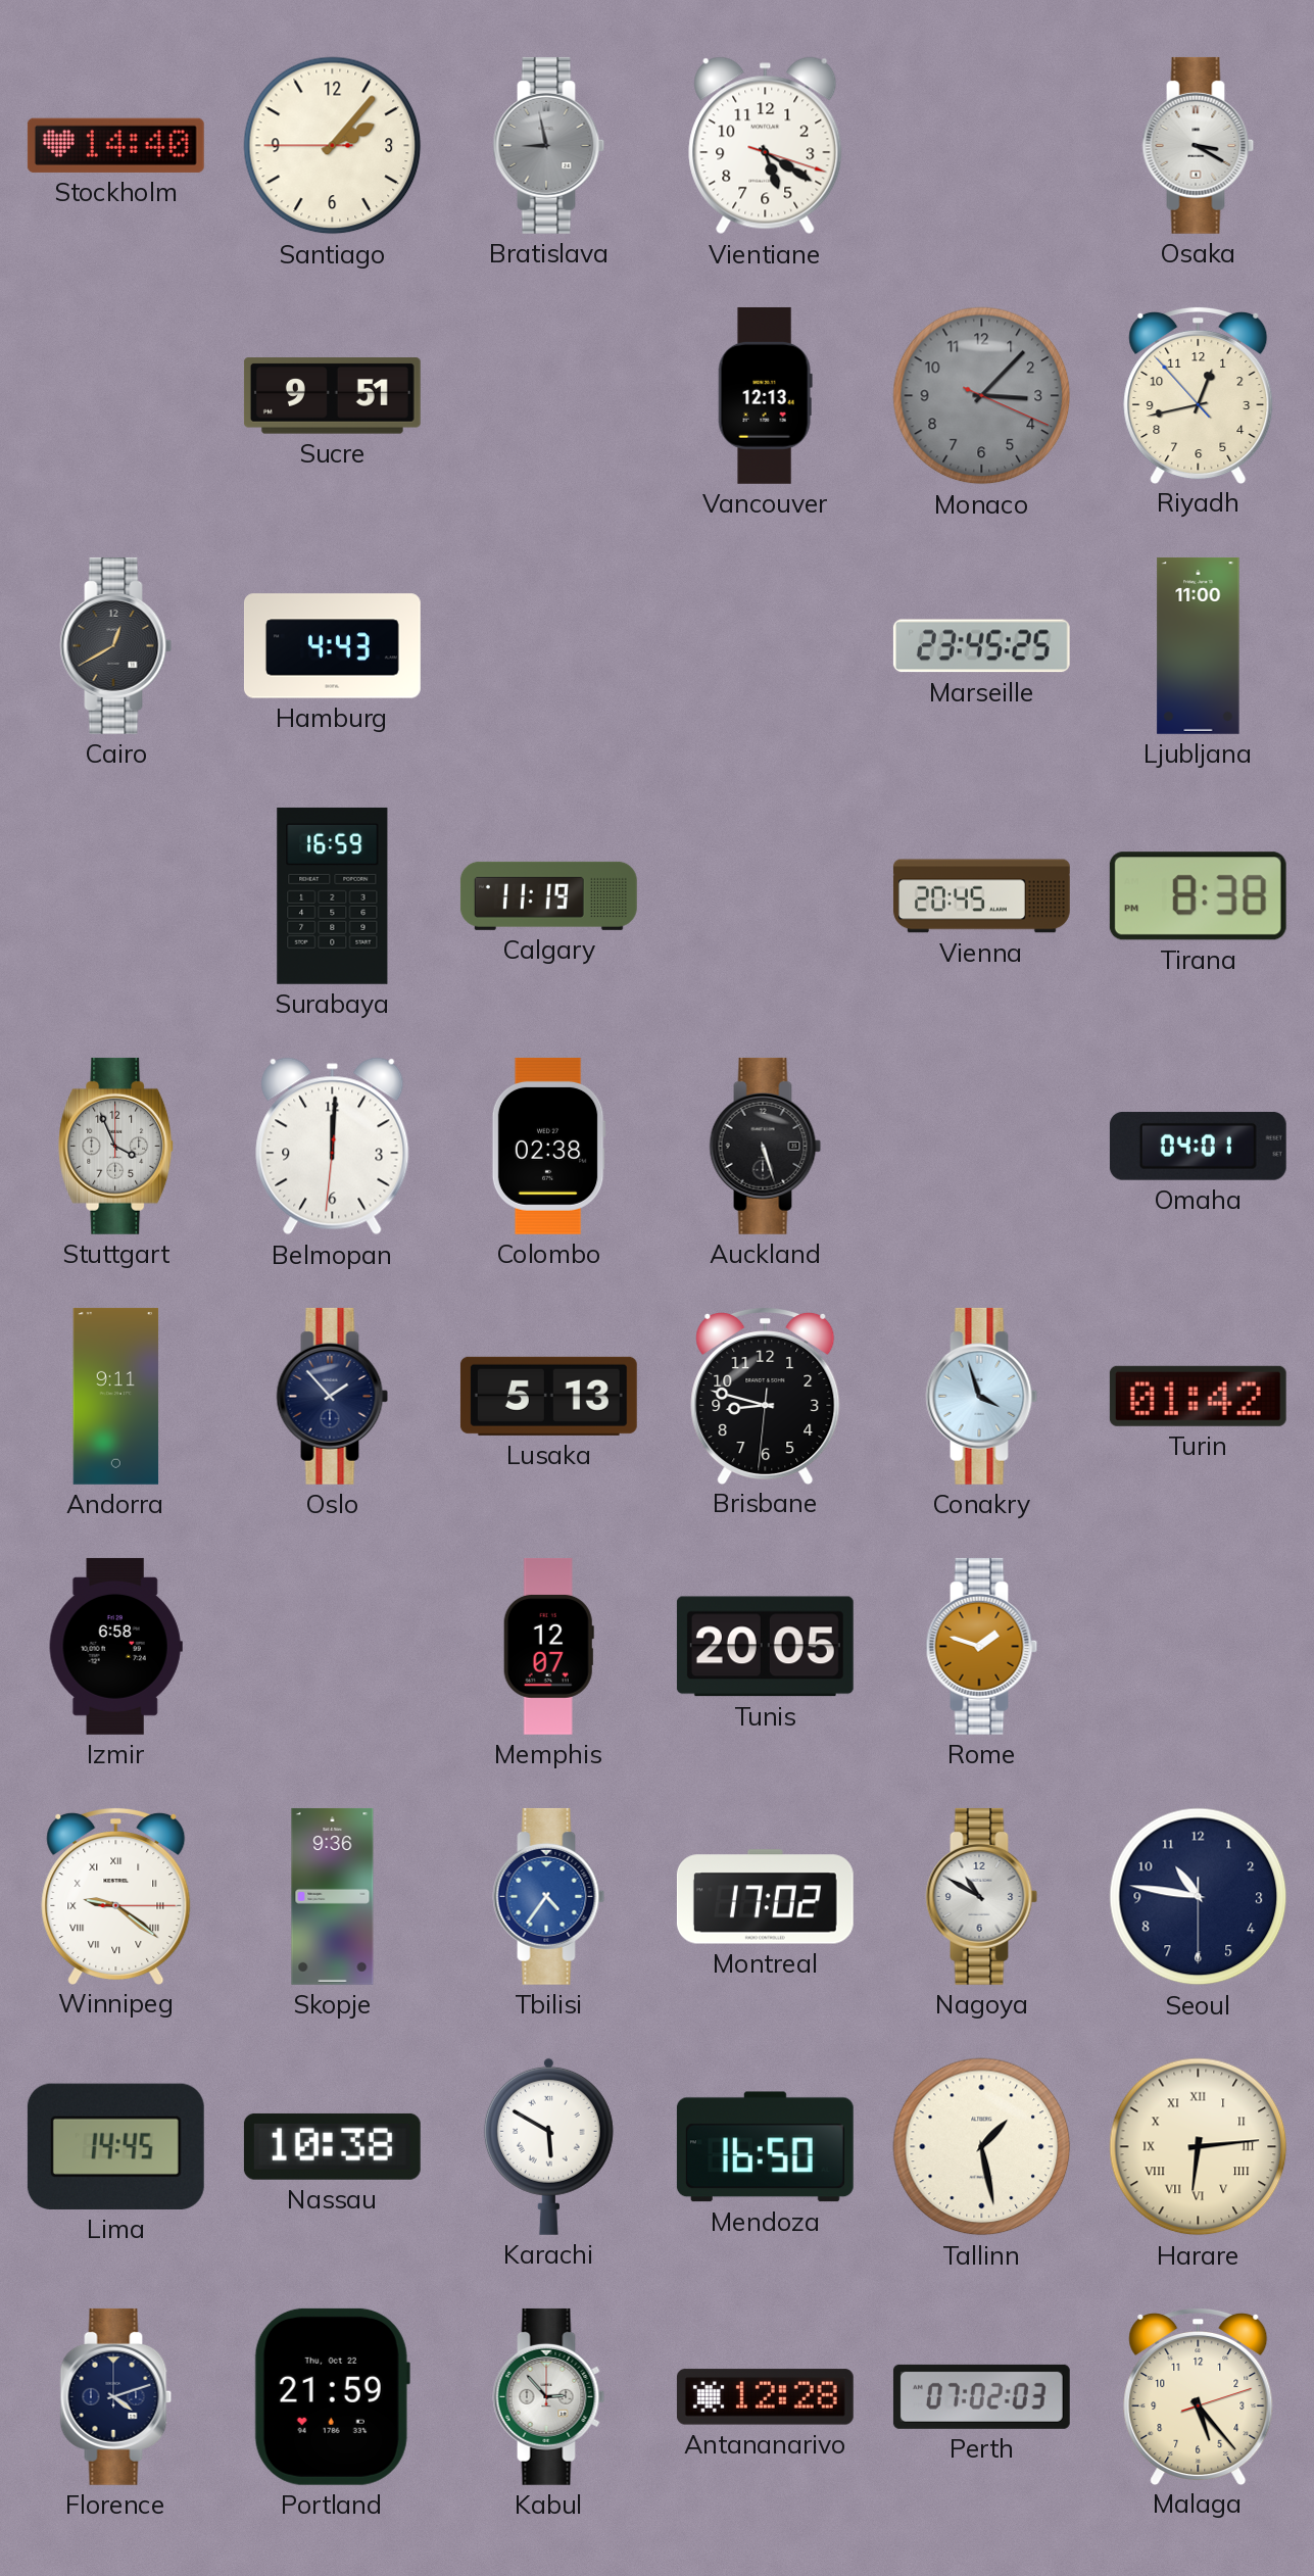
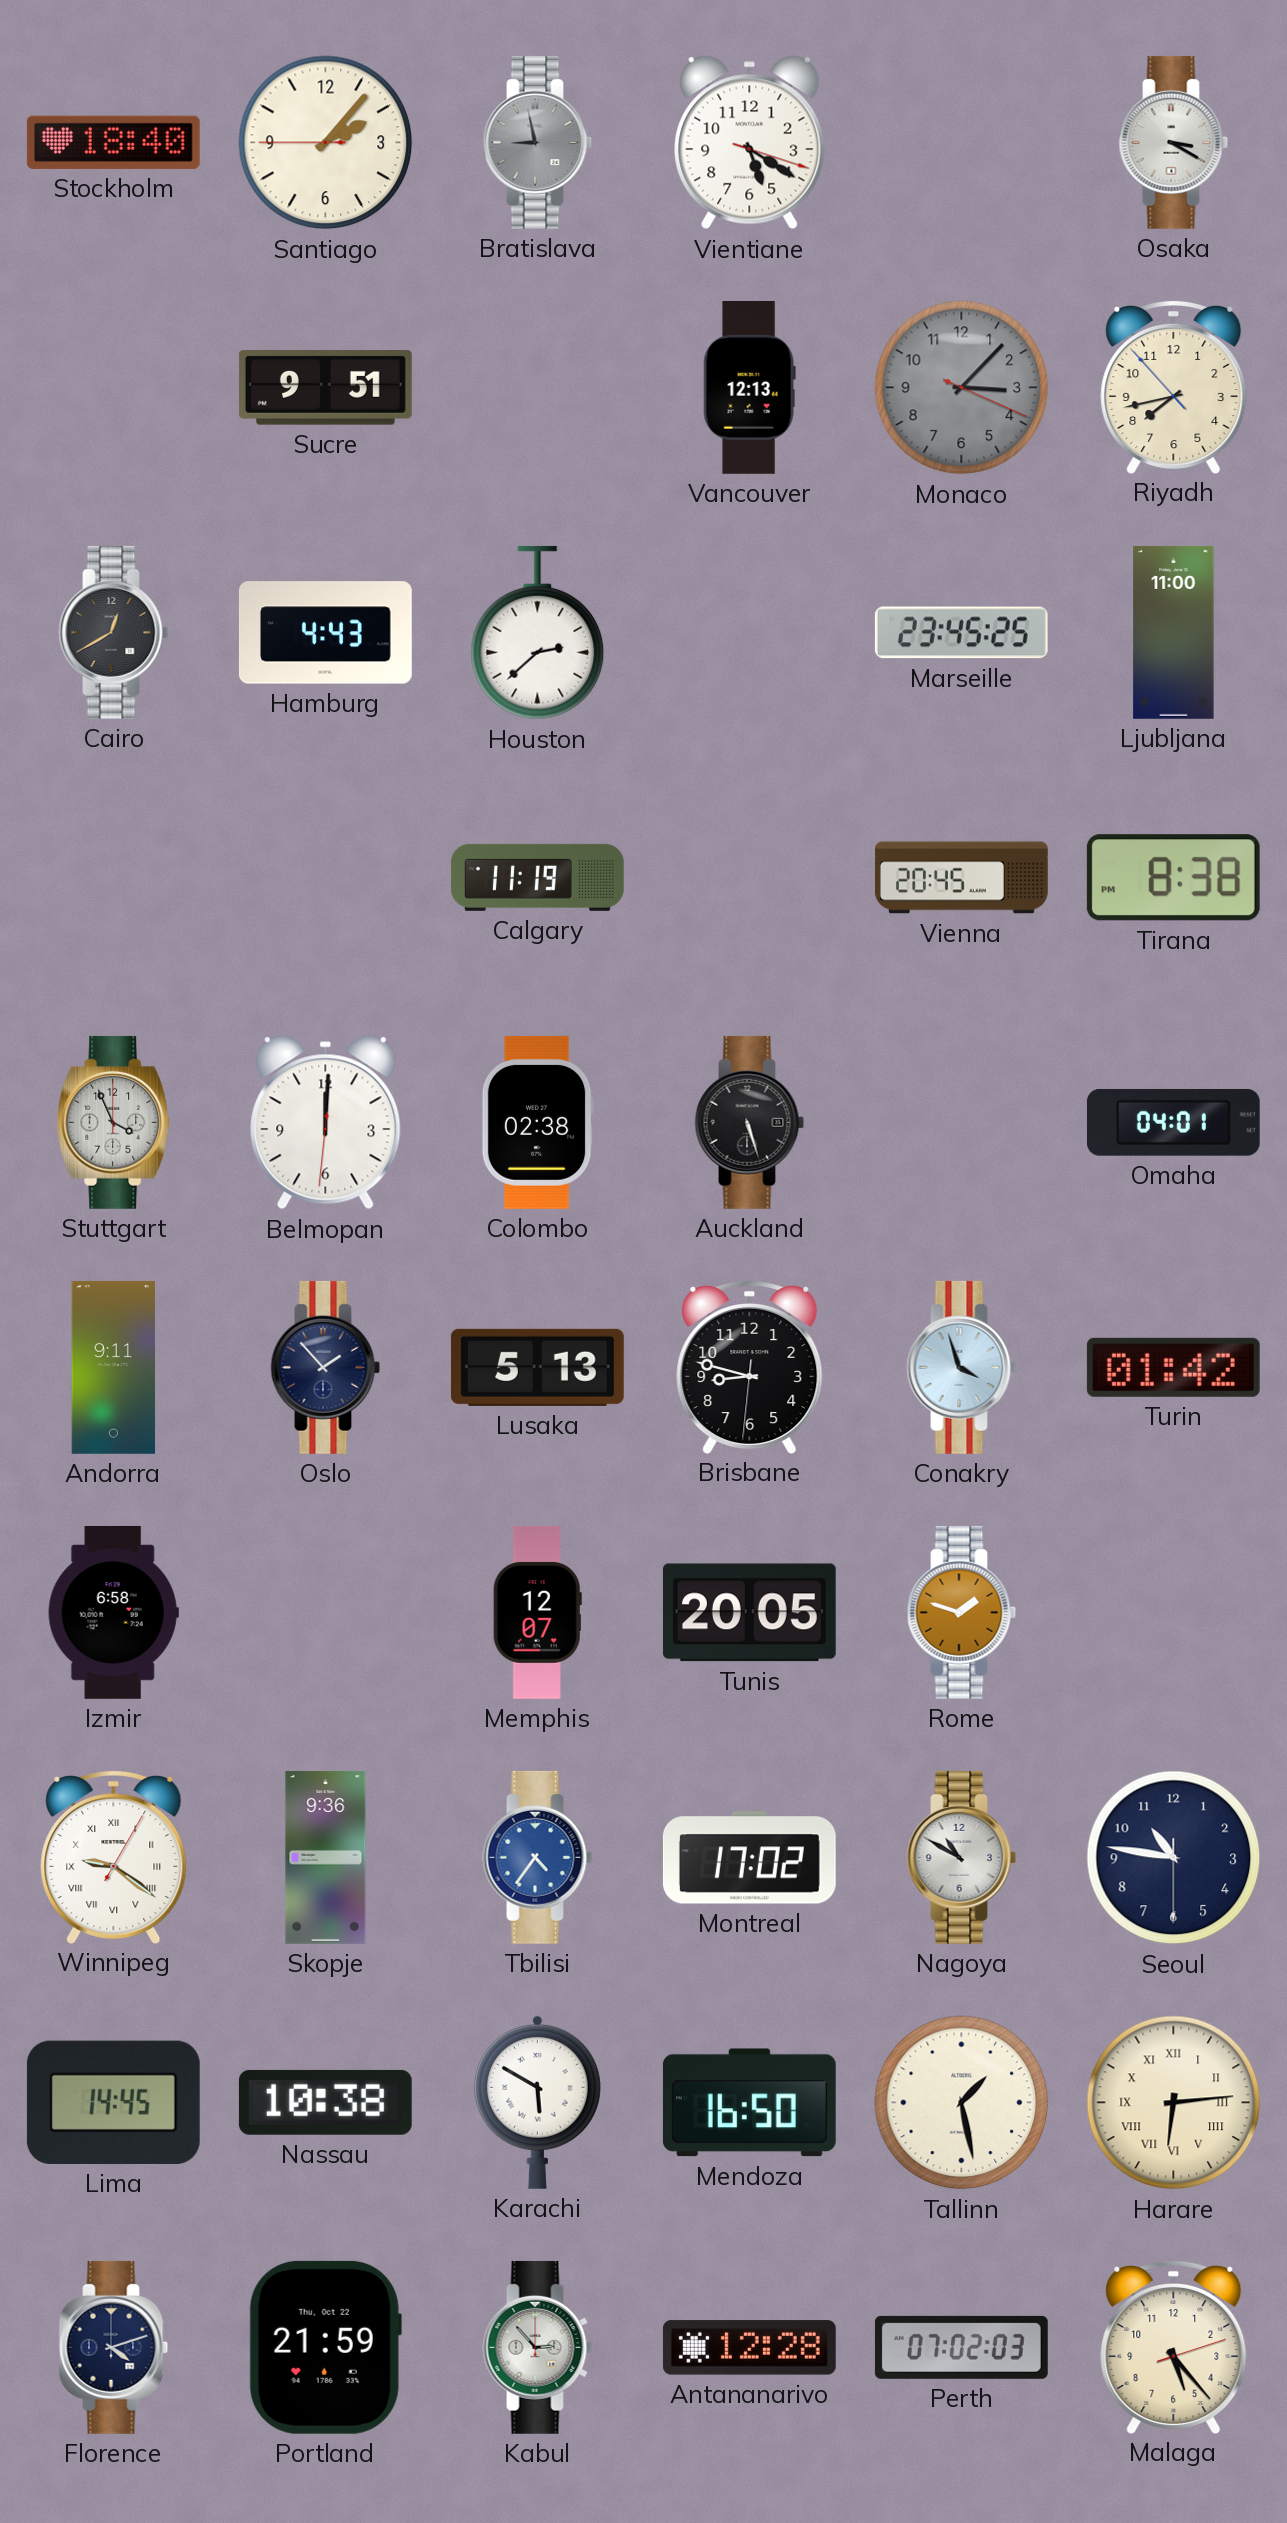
Stockholm: 14:40 -> 18:40
Riyadh: 12:42 -> 7:42
Houston: none -> 2:38
Surabaya: 16:59 -> none
Winnipeg: 9:21:15 -> 9:21:05
